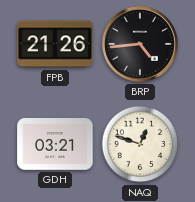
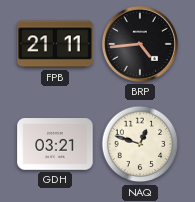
FPB: 21:26 -> 21:11
